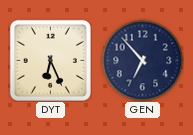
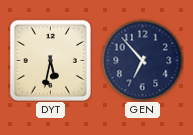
DYT: 6:26 -> 5:32
